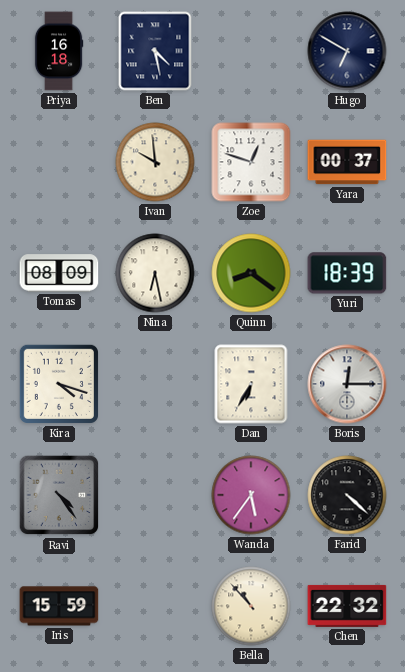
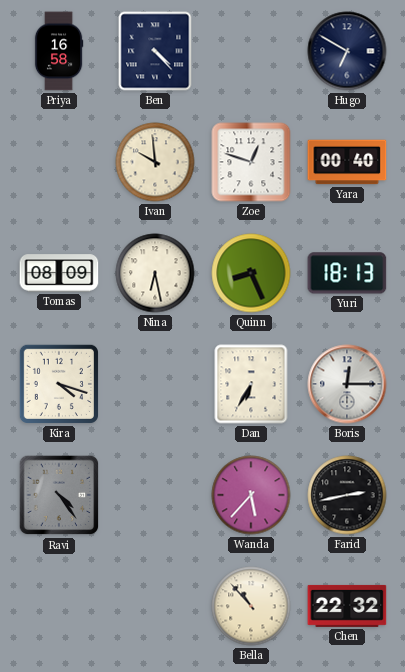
Priya: 16:18 -> 16:58
Ben: 4:28 -> 4:23
Yara: 00:37 -> 00:40
Quinn: 8:21 -> 8:26
Yuri: 18:39 -> 18:13
Wanda: 5:36 -> 5:37
Farid: 4:22 -> 2:43
Iris: 15:59 -> none
